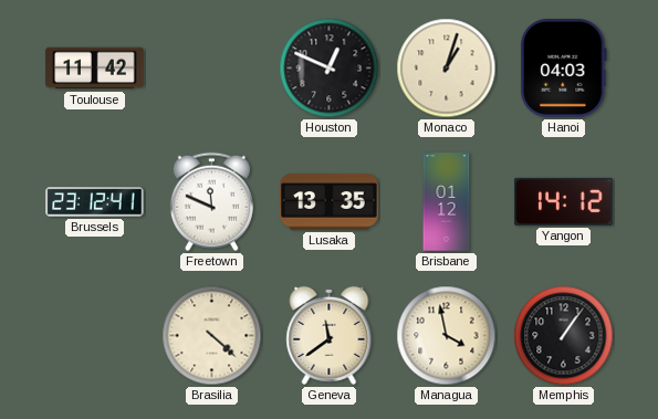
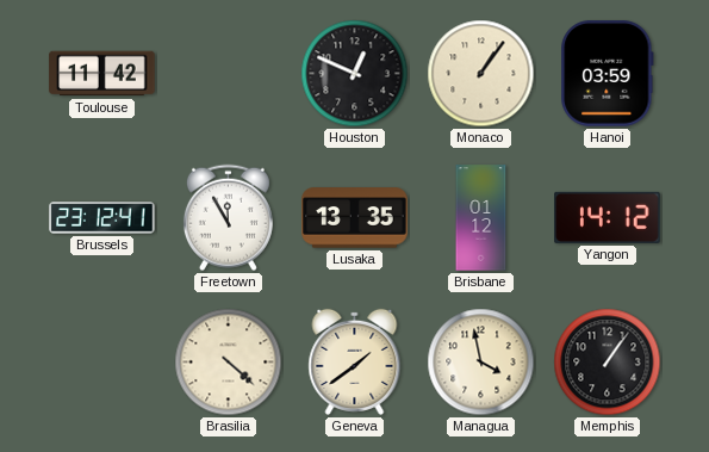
Monaco: 1:03 -> 1:06
Hanoi: 04:03 -> 03:59
Freetown: 11:49 -> 11:55
Geneva: 11:39 -> 1:39
